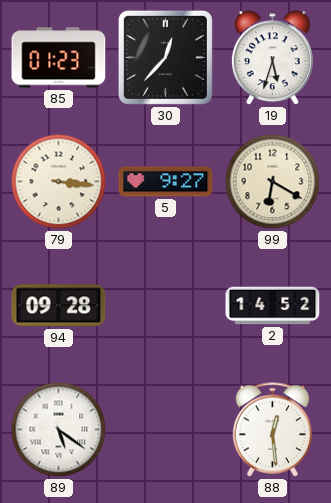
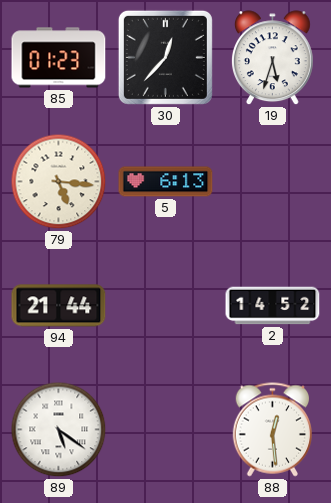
79: 3:16 -> 5:16
5: 9:27 -> 6:13
99: 6:20 -> none
94: 09:28 -> 21:44
